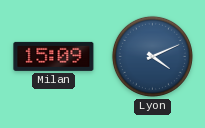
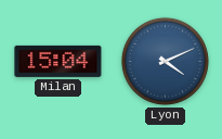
Milan: 15:09 -> 15:04
